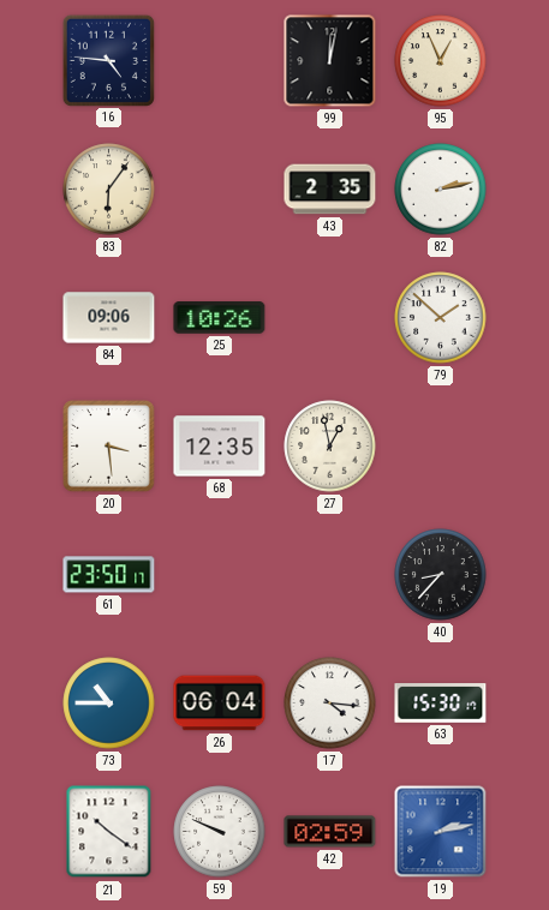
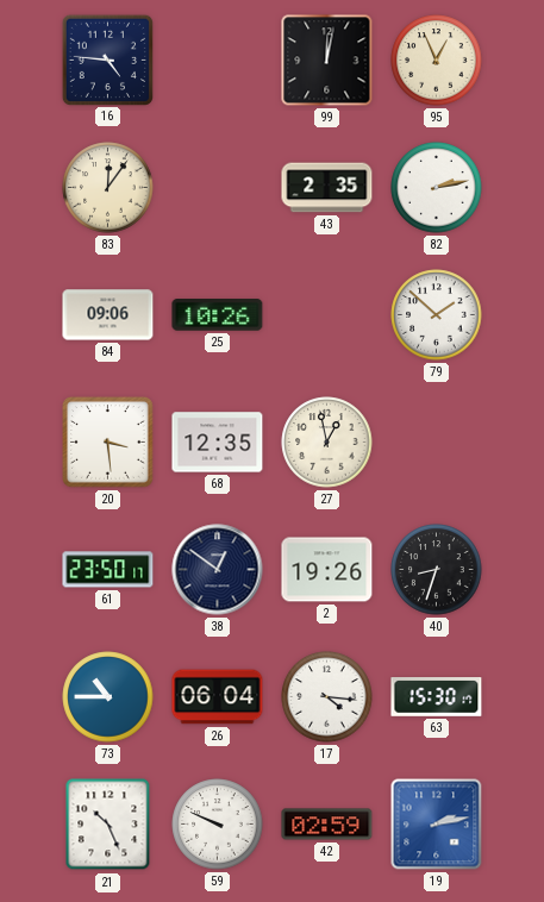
83: 6:06 -> 12:06
38: none -> 12:51
2: none -> 19:26
40: 8:37 -> 8:33
21: 10:21 -> 10:26
